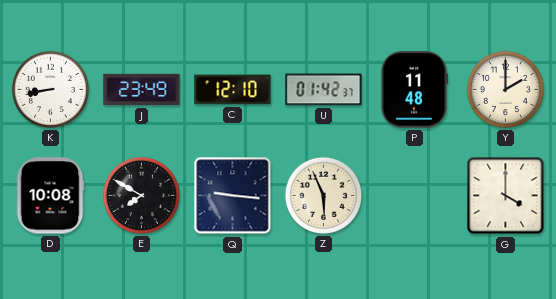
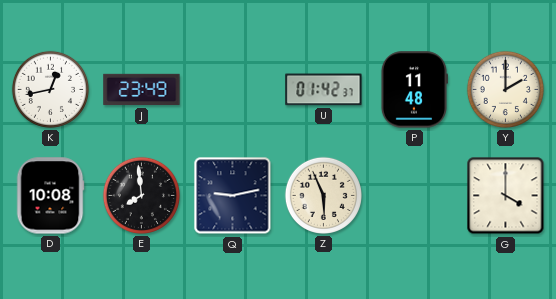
K: 8:43 -> 12:43
C: 12:10 -> none
E: 7:50 -> 7:59
Q: 9:16 -> 9:13
